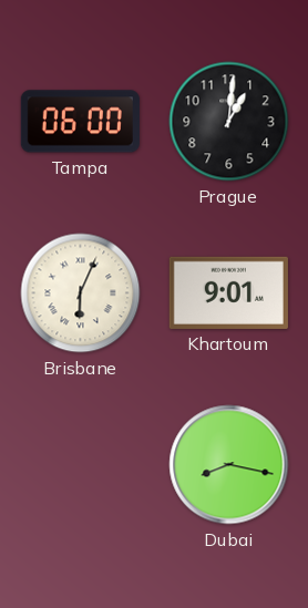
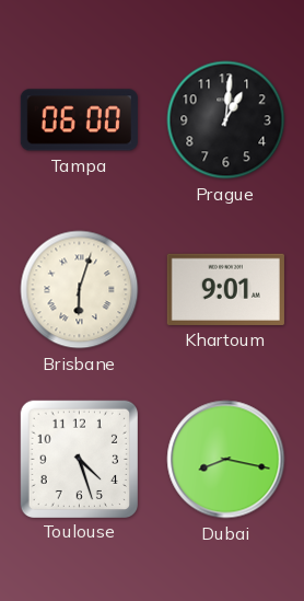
Brisbane: 6:04 -> 6:03
Toulouse: none -> 4:27
